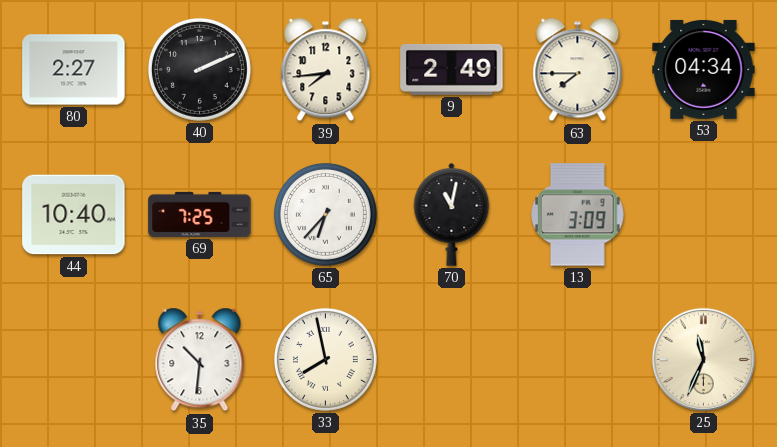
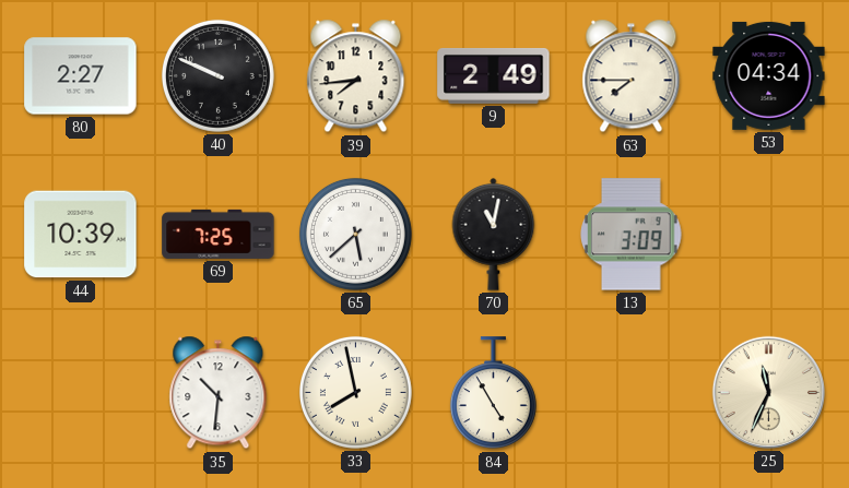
40: 2:11 -> 9:49
44: 10:40 -> 10:39
65: 6:37 -> 5:38
84: none -> 4:55
